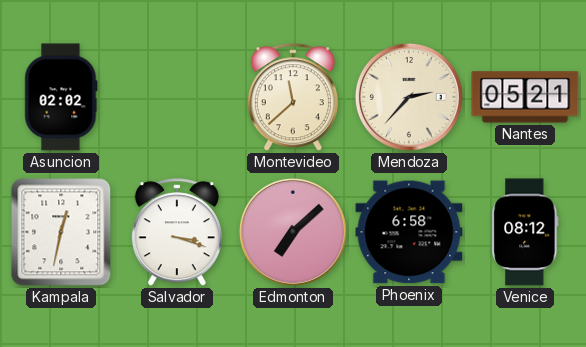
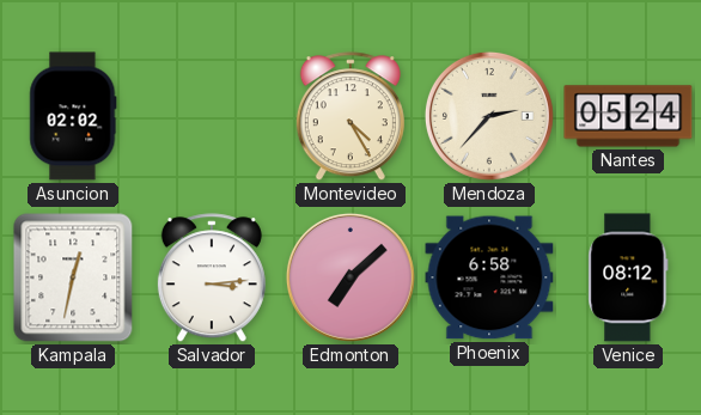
Montevideo: 11:38 -> 4:25
Nantes: 05:21 -> 05:24
Salvador: 3:18 -> 3:14
